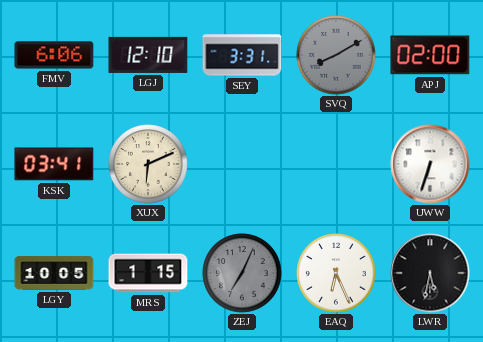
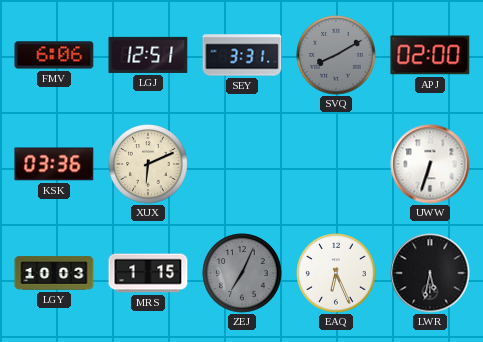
LGJ: 12:10 -> 12:51
KSK: 03:41 -> 03:36
LGY: 10:05 -> 10:03
